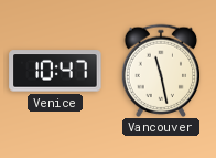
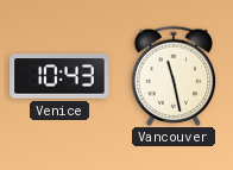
Venice: 10:47 -> 10:43
